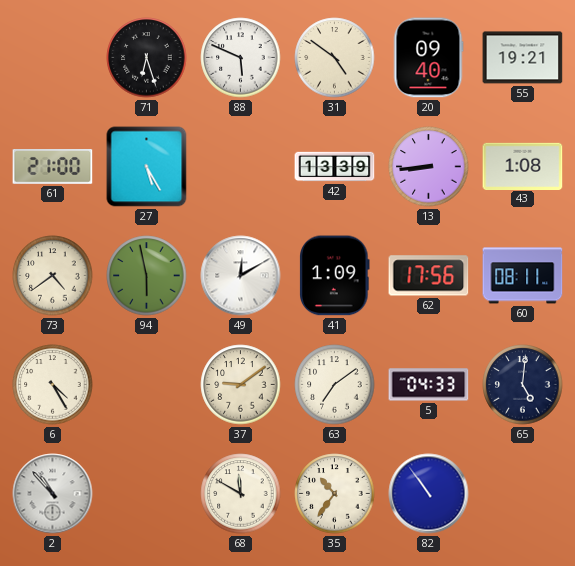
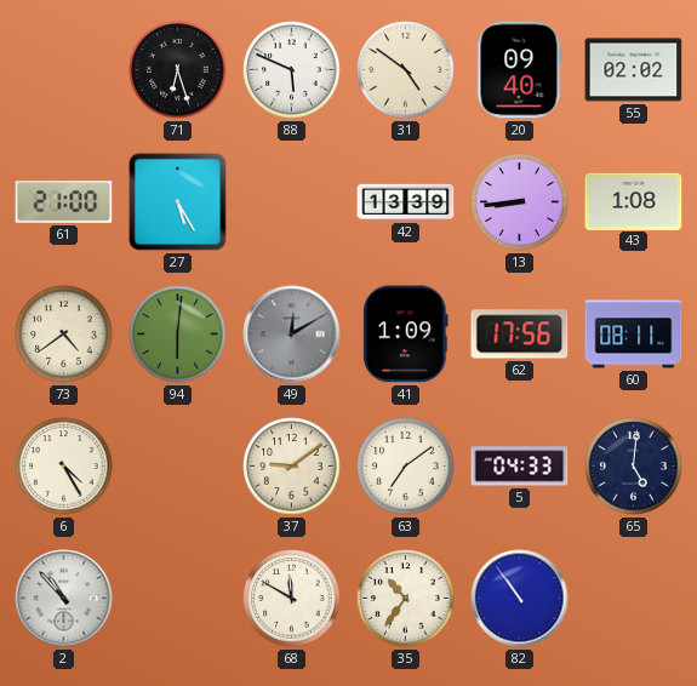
55: 19:21 -> 02:02
94: 5:58 -> 6:01
49 dial: white -> grey
